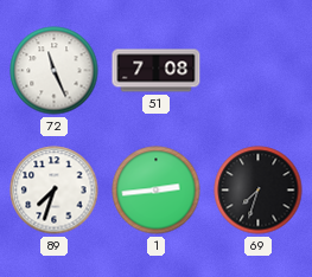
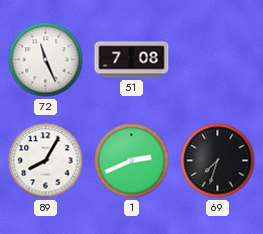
89: 7:33 -> 8:05
1: 2:44 -> 2:41
